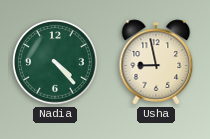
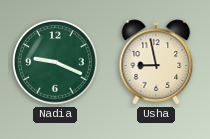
Nadia: 4:23 -> 9:19
